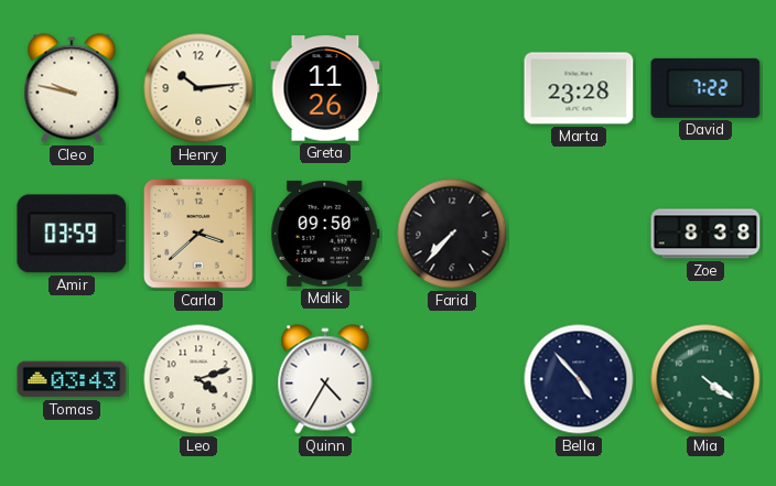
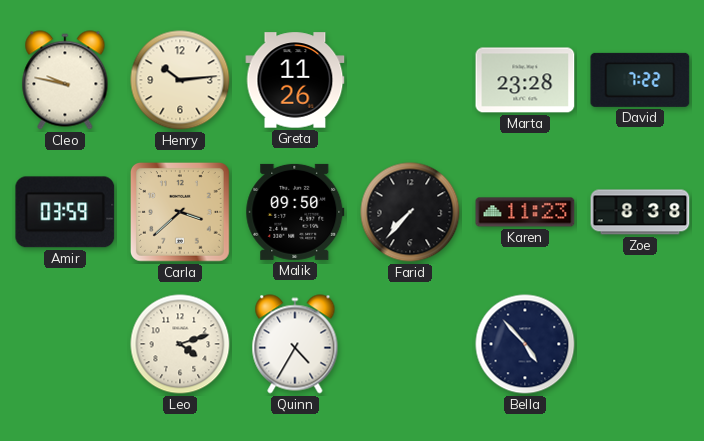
Karen: none -> 11:23
Tomas: 03:43 -> none
Mia: 4:21 -> none
